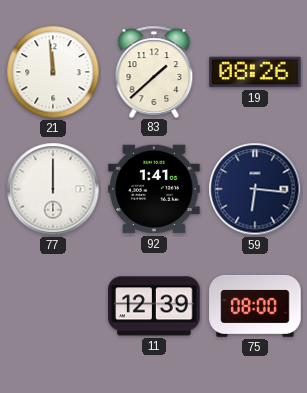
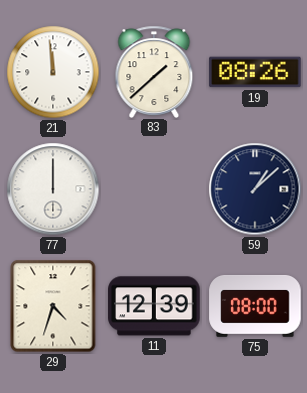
92: 1:41 -> none
59: 6:16 -> 1:08
29: none -> 4:33
